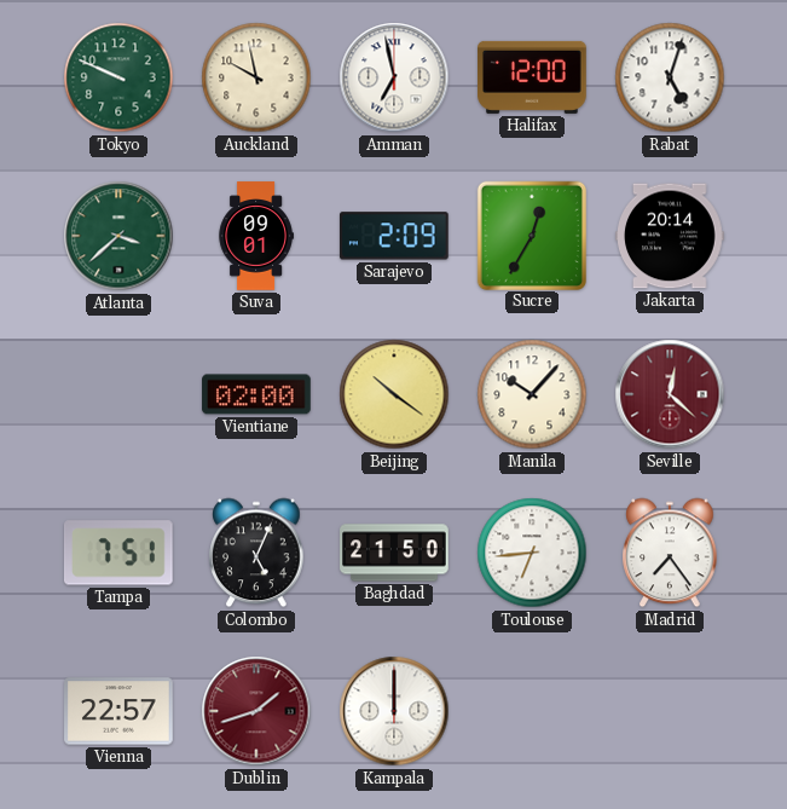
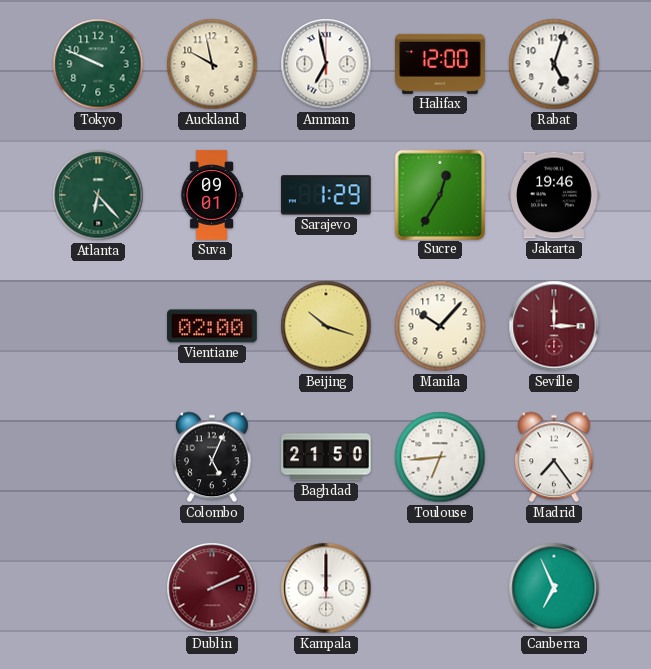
Atlanta: 3:38 -> 6:23
Sarajevo: 2:09 -> 1:29
Jakarta: 20:14 -> 19:46
Beijing: 10:21 -> 10:18
Seville: 12:22 -> 3:00
Tampa: 7:51 -> none
Vienna: 22:57 -> none
Dublin: 1:42 -> 2:11
Canberra: none -> 6:56
